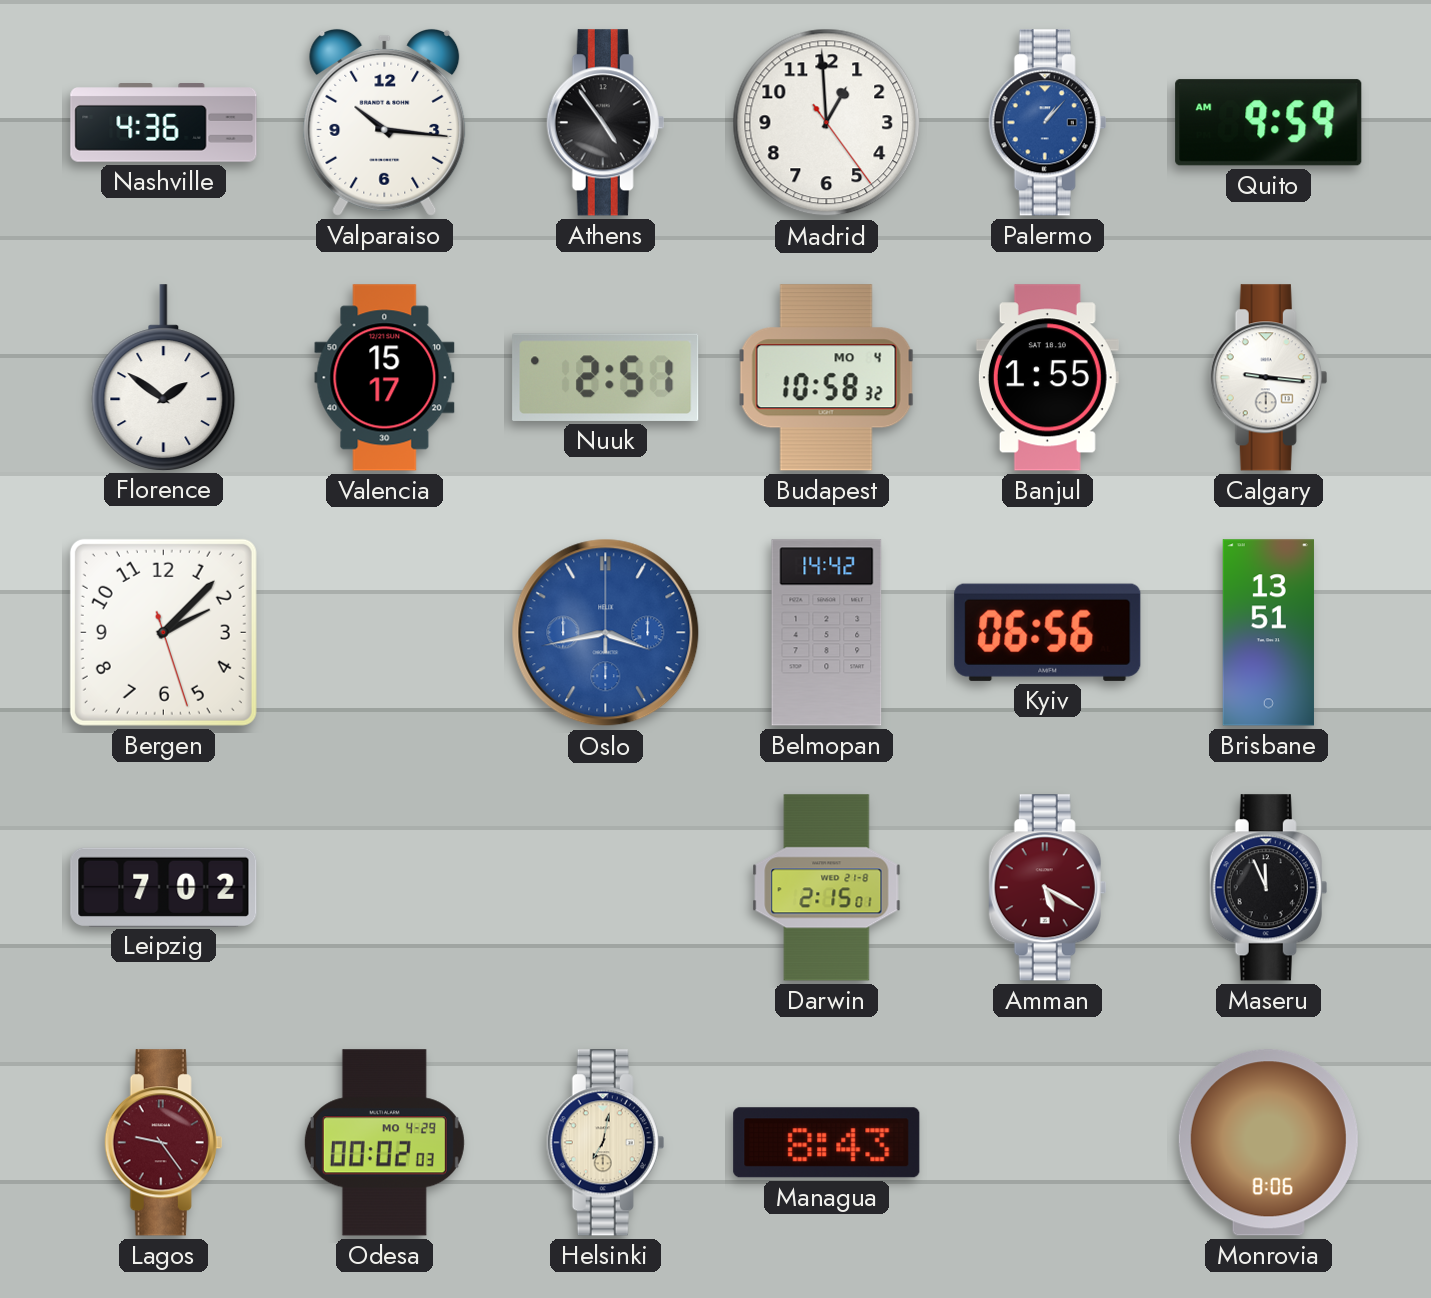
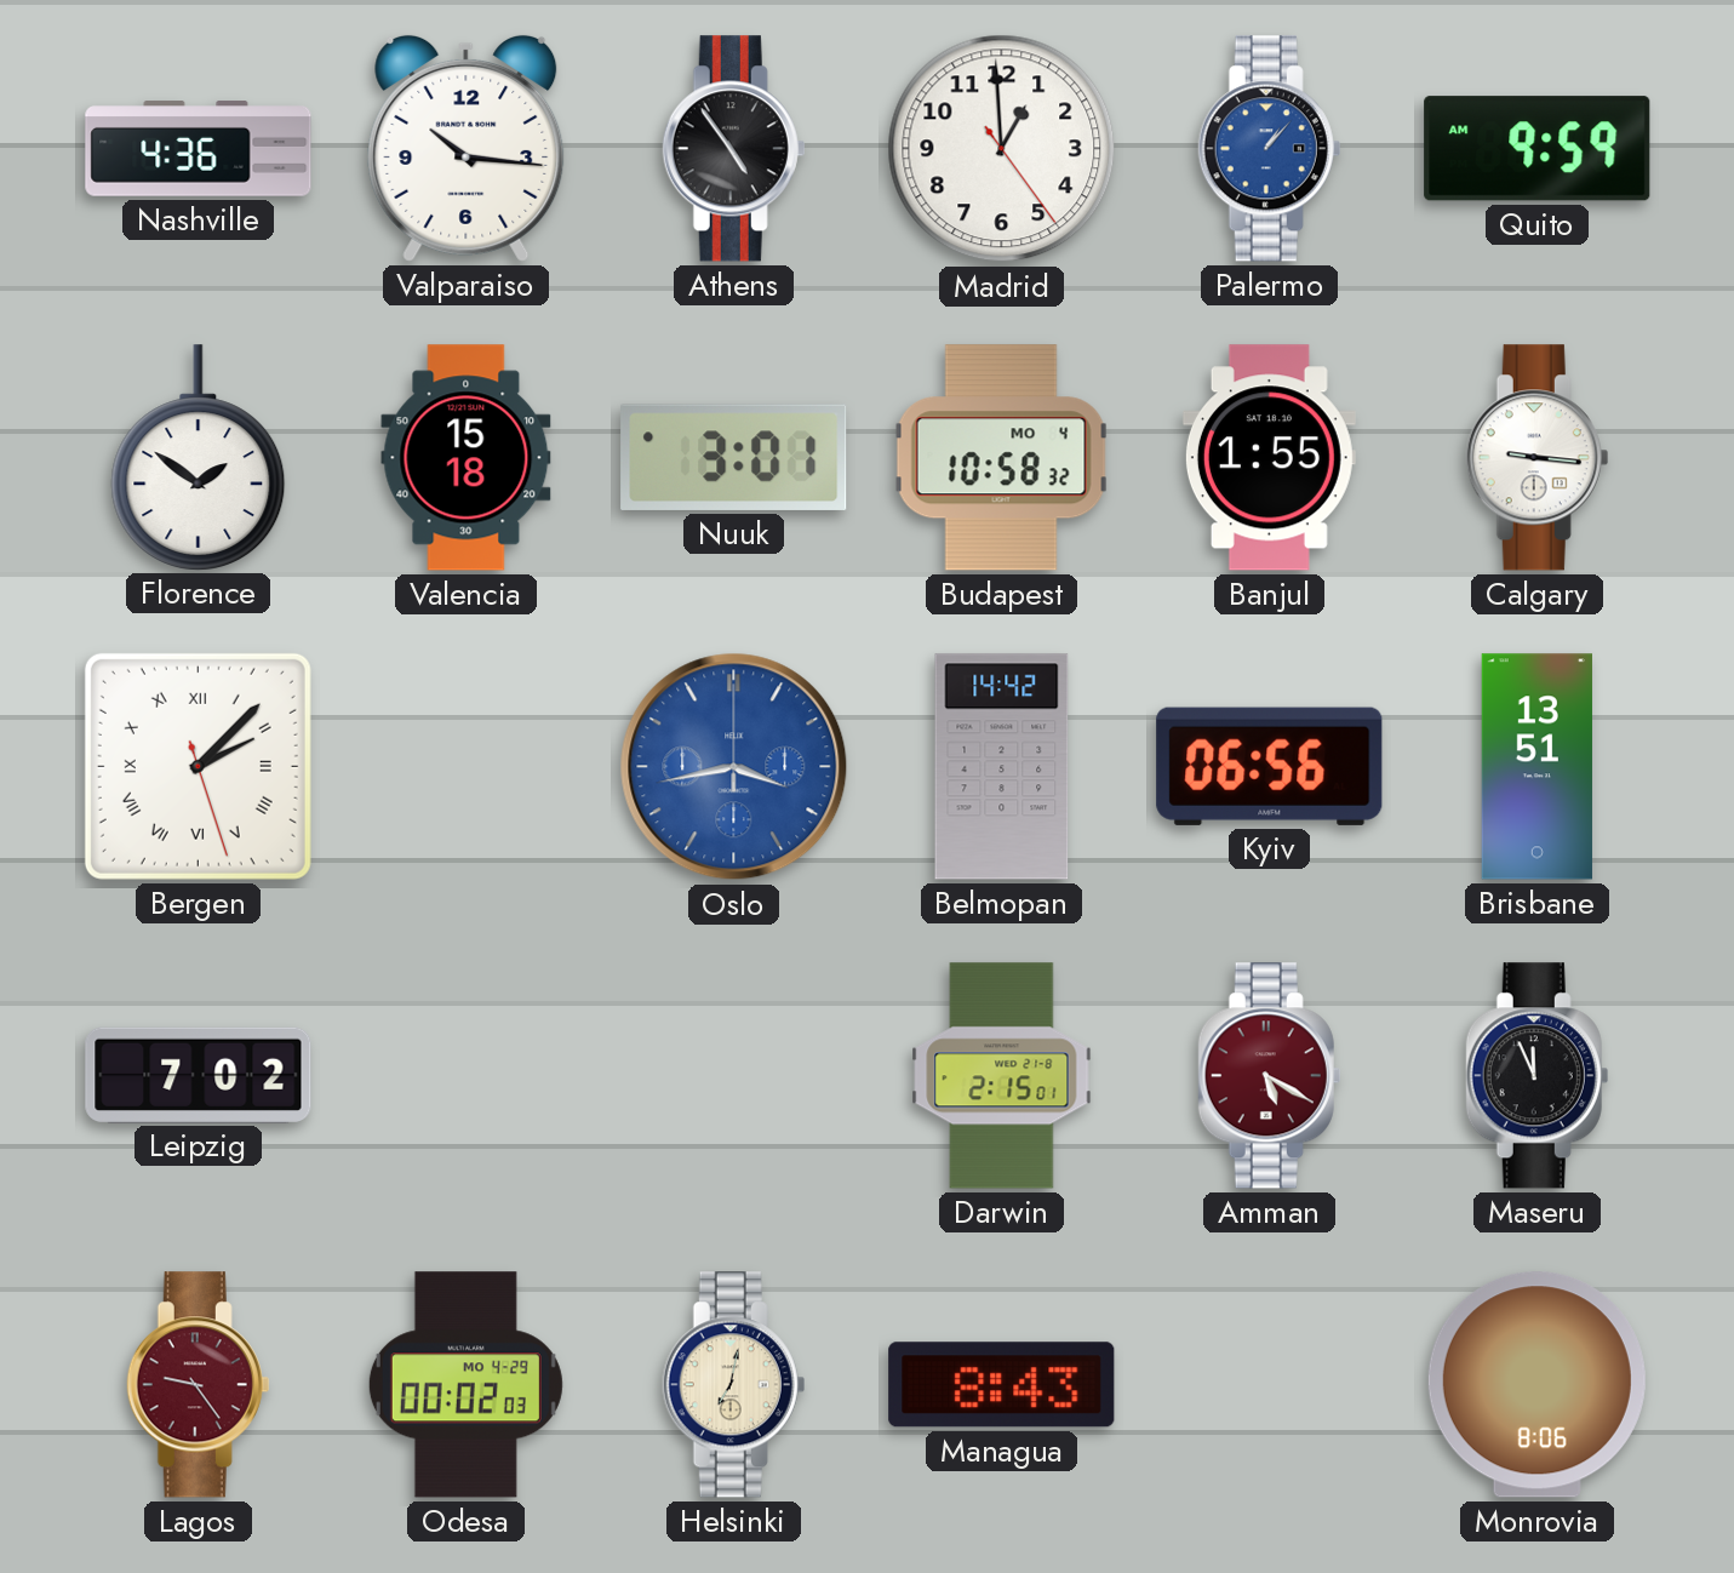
Valencia: 15:17 -> 15:18
Nuuk: 2:51 -> 3:01
Bergen numerals: Arabic -> Roman
